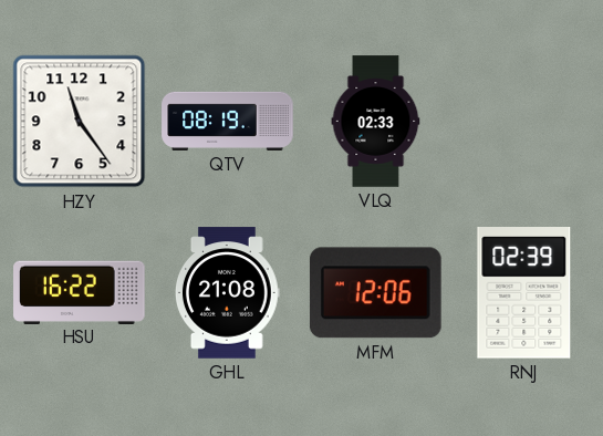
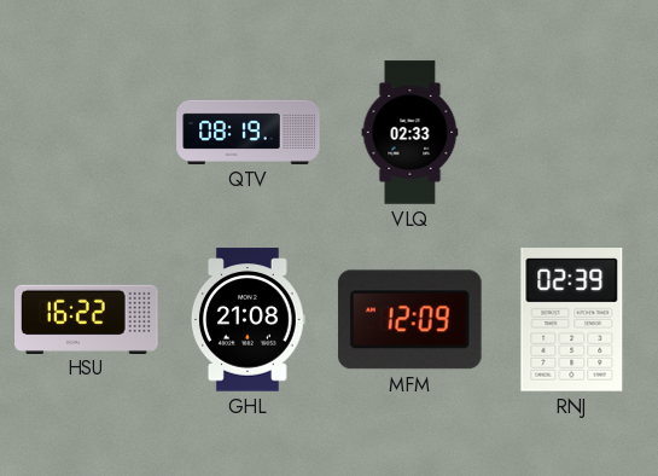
HZY: 11:24 -> none
MFM: 12:06 -> 12:09
